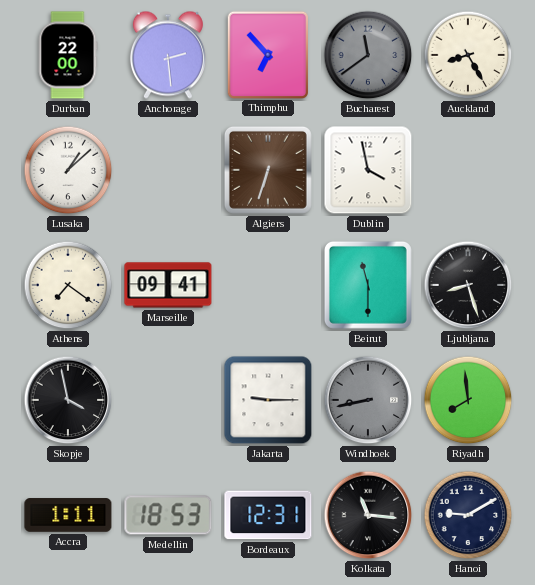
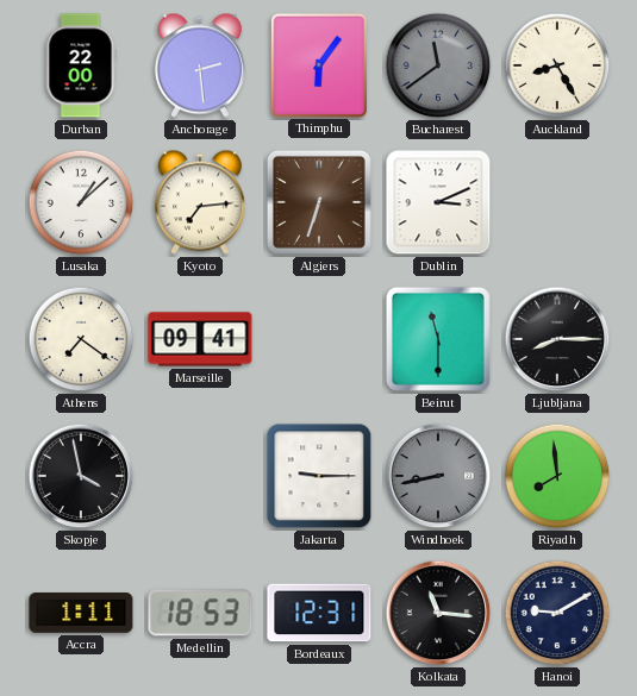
Thimphu: 6:53 -> 6:06
Kyoto: none -> 7:14
Dublin: 3:58 -> 3:11
Ljubljana: 8:27 -> 8:15
